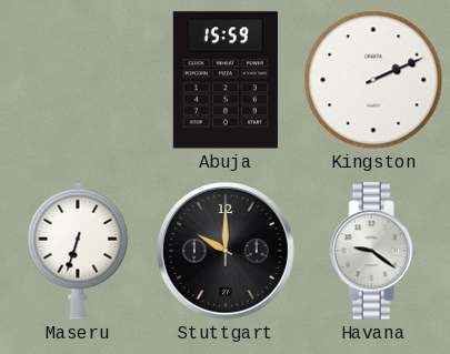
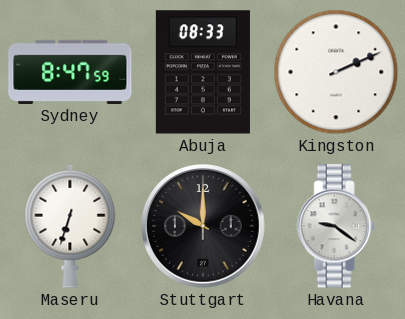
Sydney: none -> 8:47
Abuja: 15:59 -> 08:33
